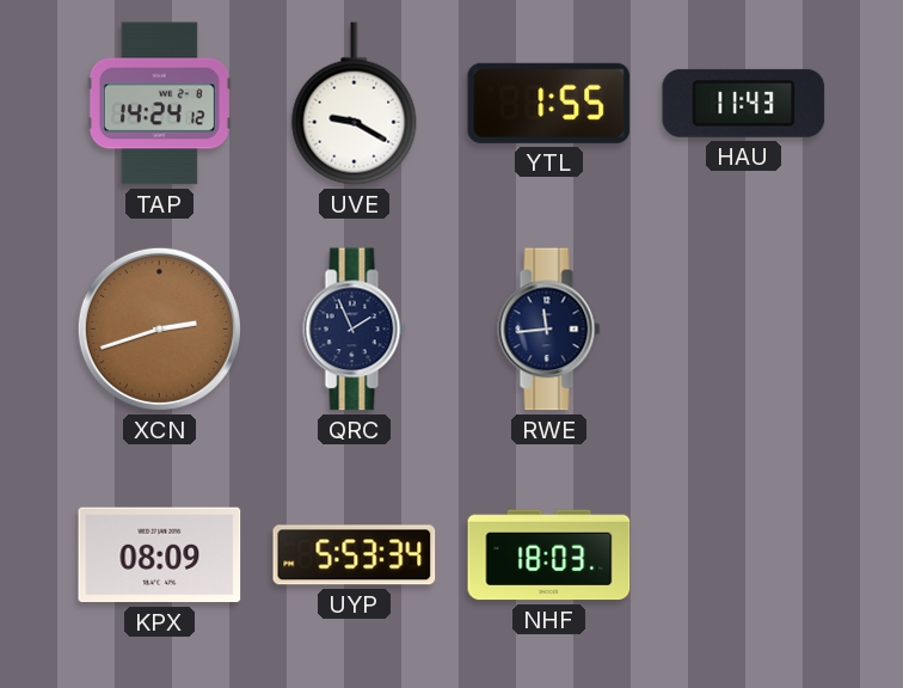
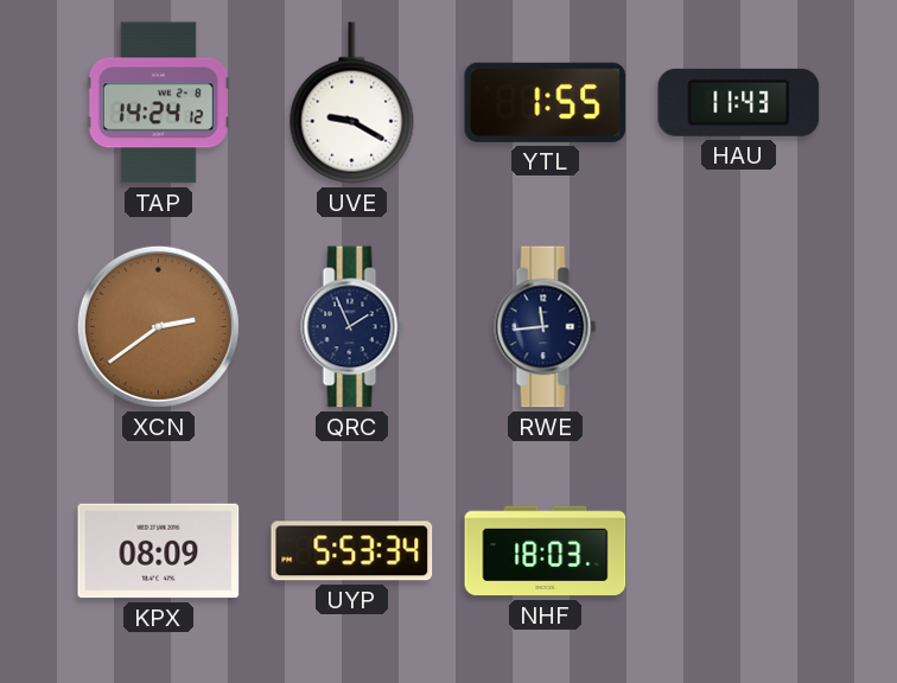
XCN: 2:42 -> 2:39
